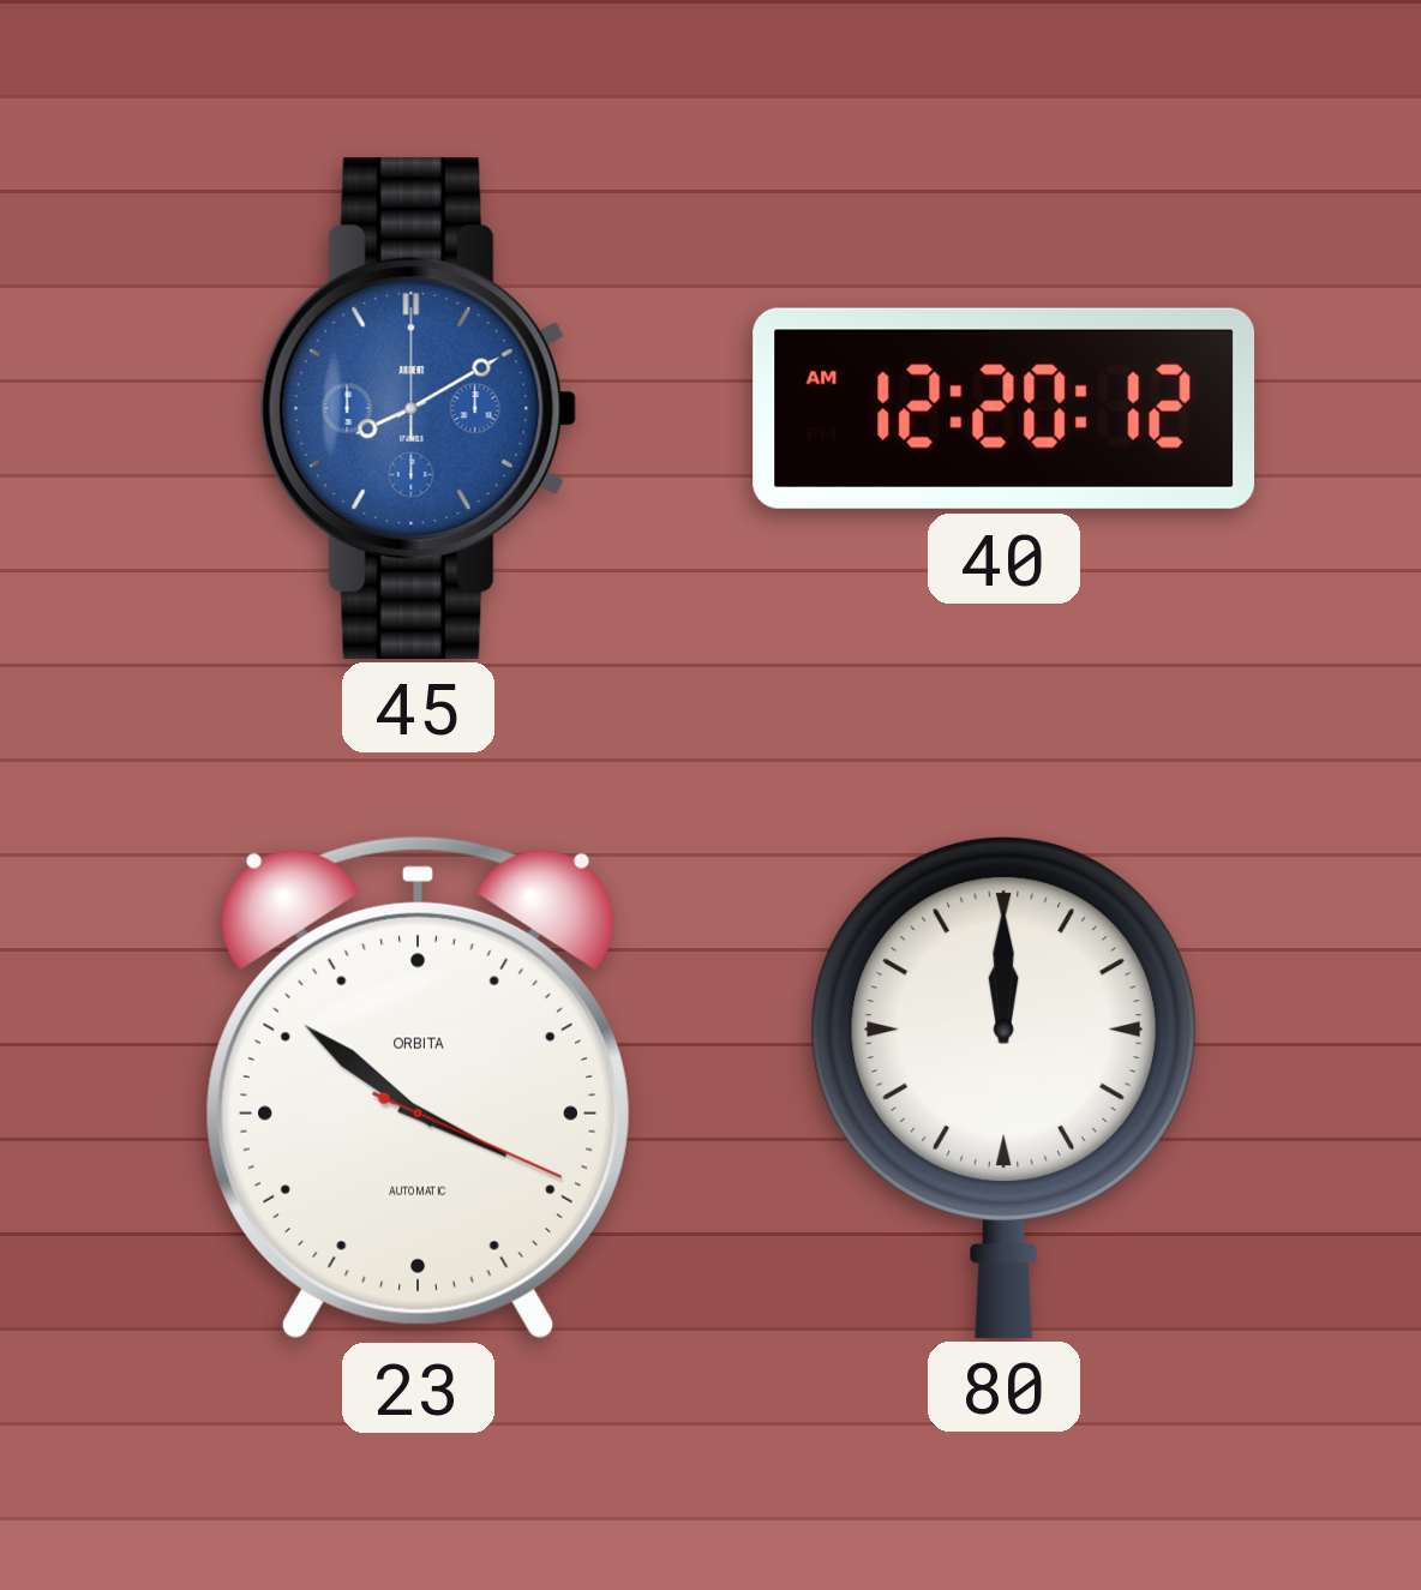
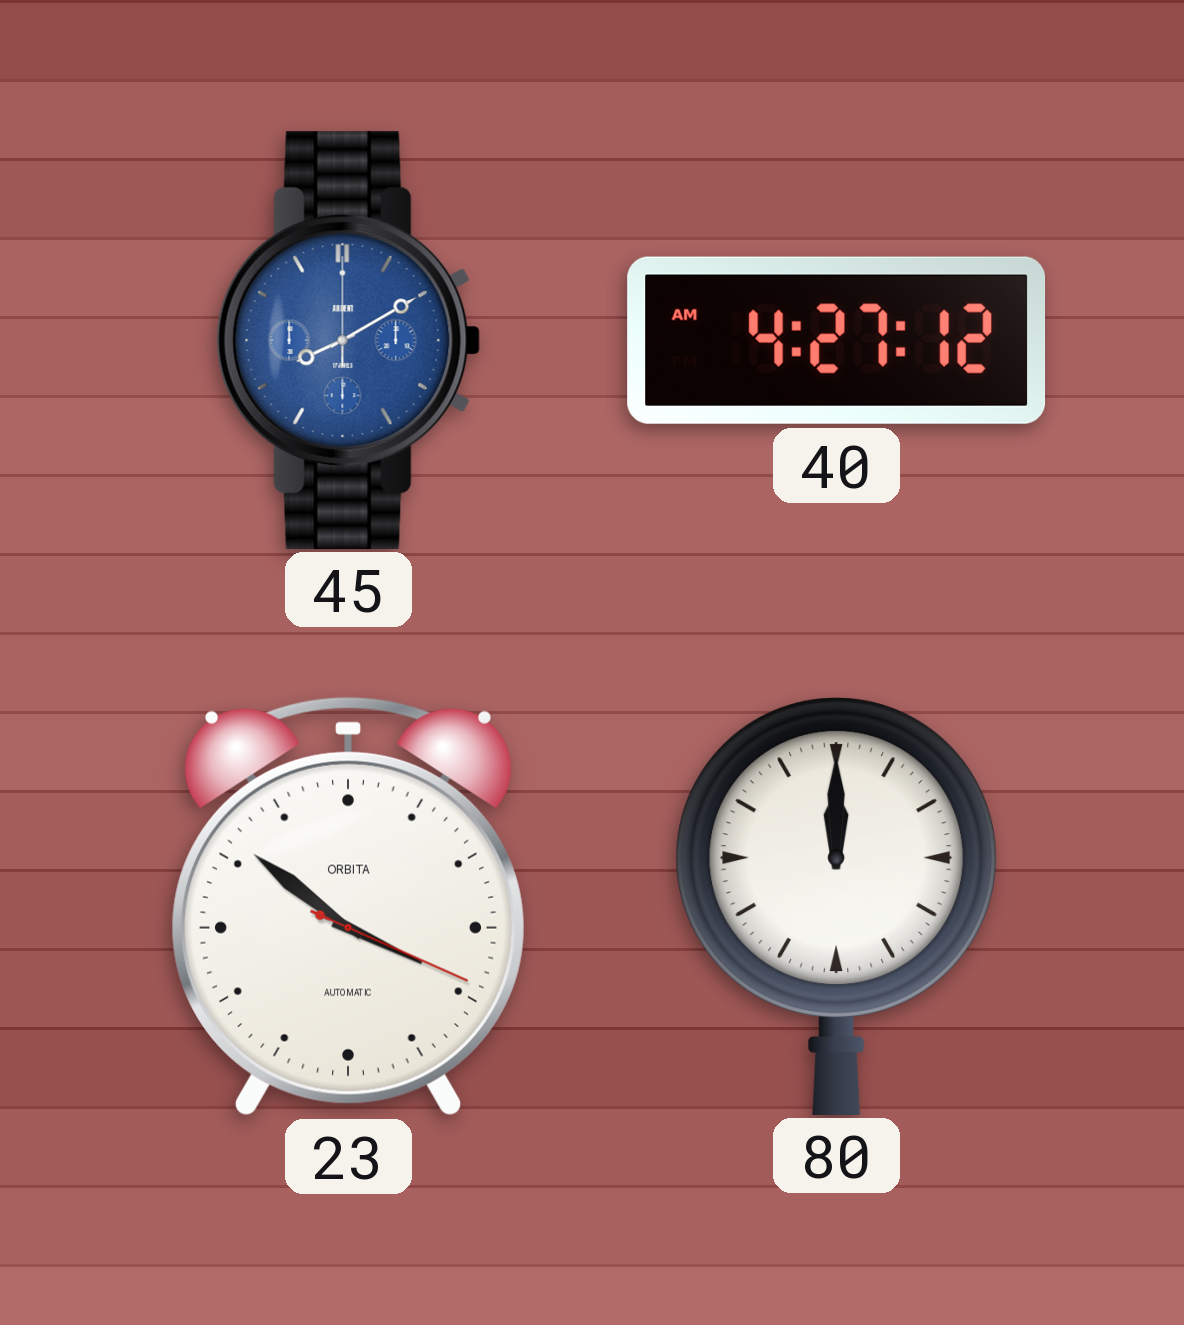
40: 12:20 -> 4:27
